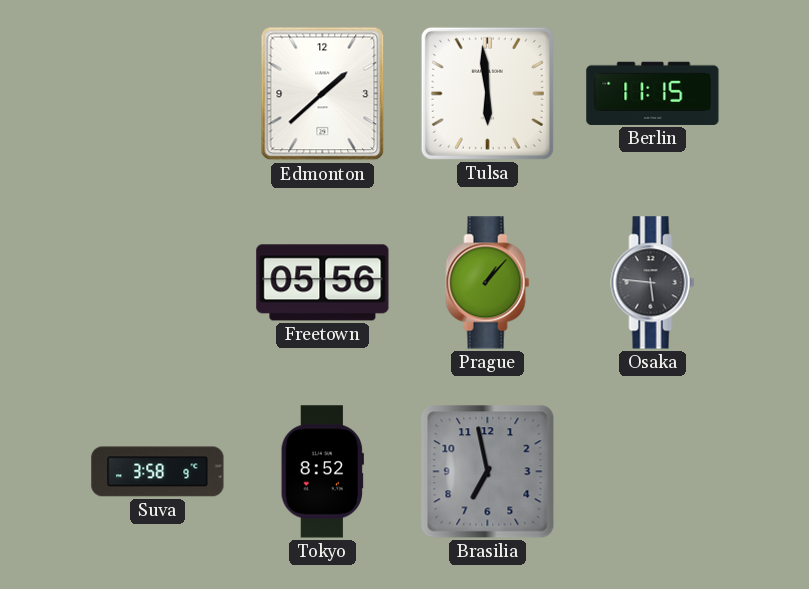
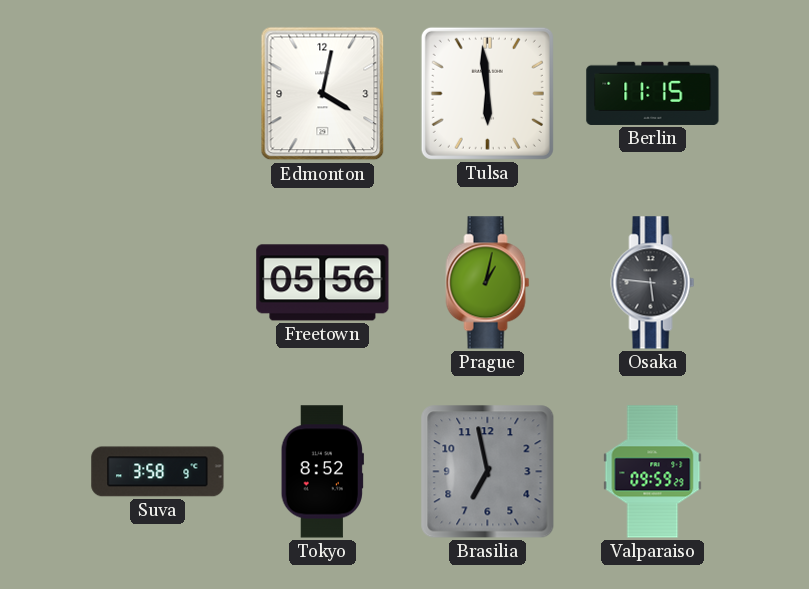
Edmonton: 1:38 -> 4:02
Prague: 1:07 -> 1:02
Valparaiso: none -> 09:59
